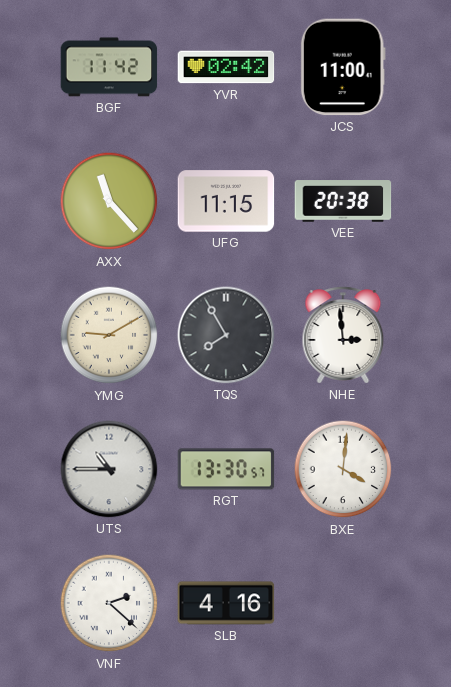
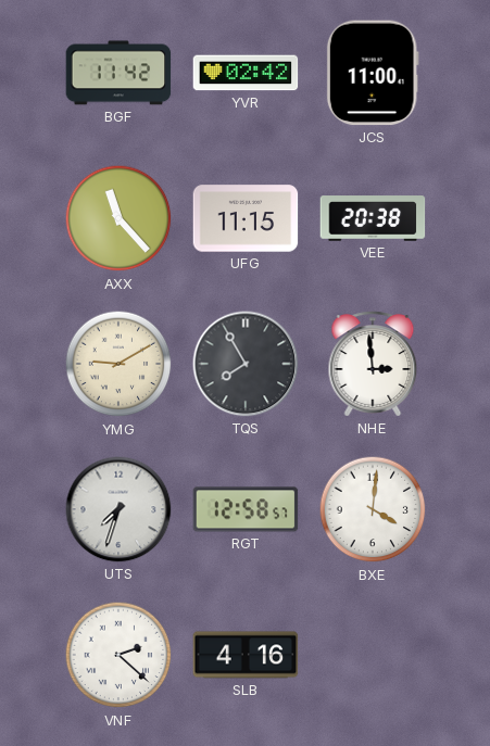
UTS: 10:45 -> 7:33
RGT: 13:30 -> 12:58
